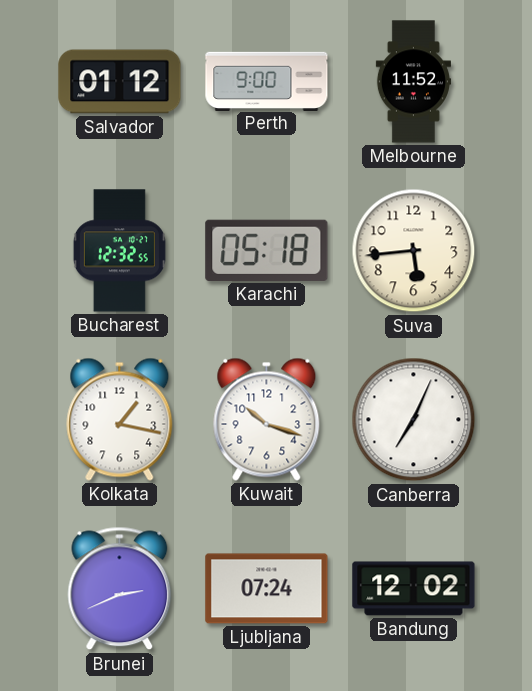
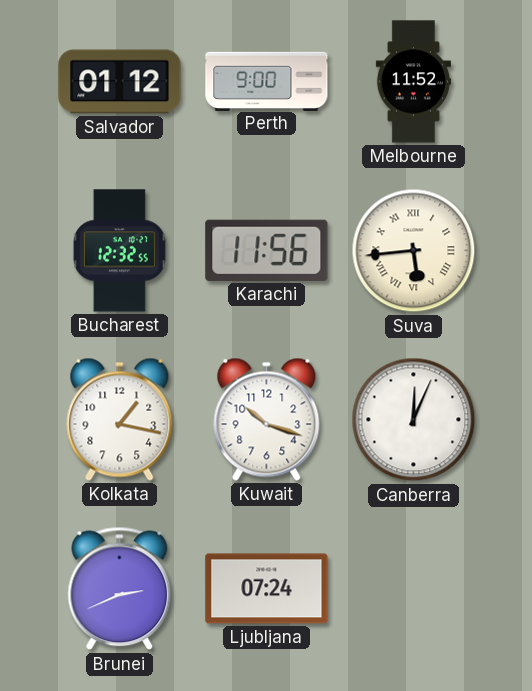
Karachi: 05:18 -> 11:56
Suva numerals: Arabic -> Roman
Canberra: 7:04 -> 12:04
Bandung: 12:02 -> none
